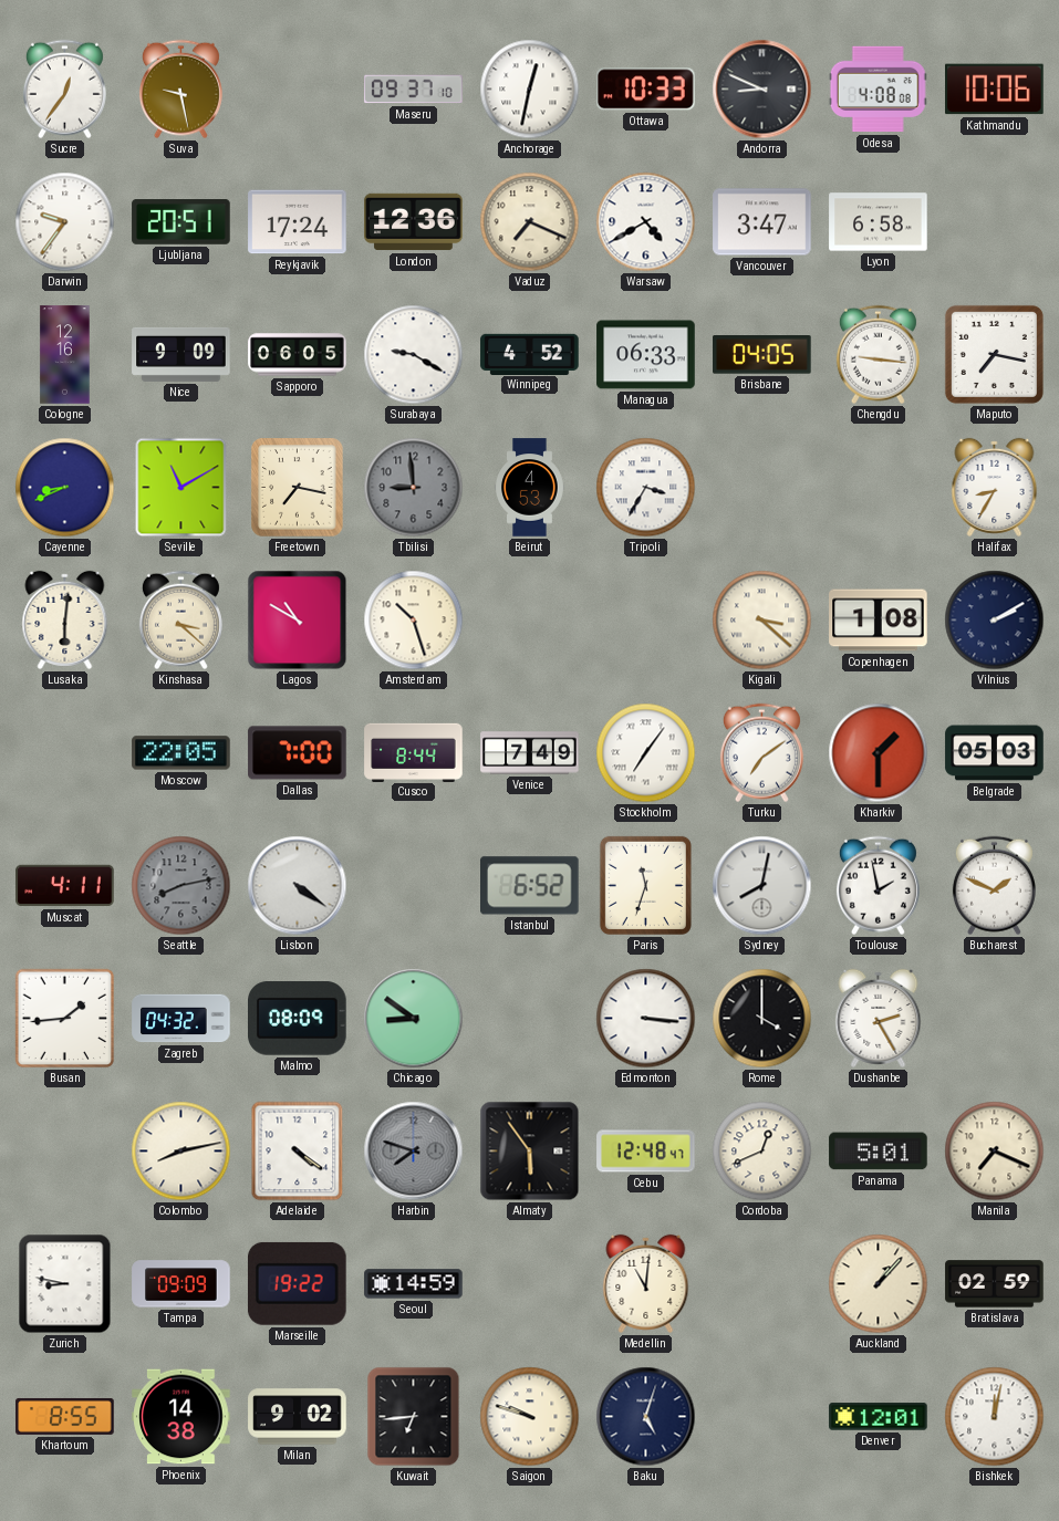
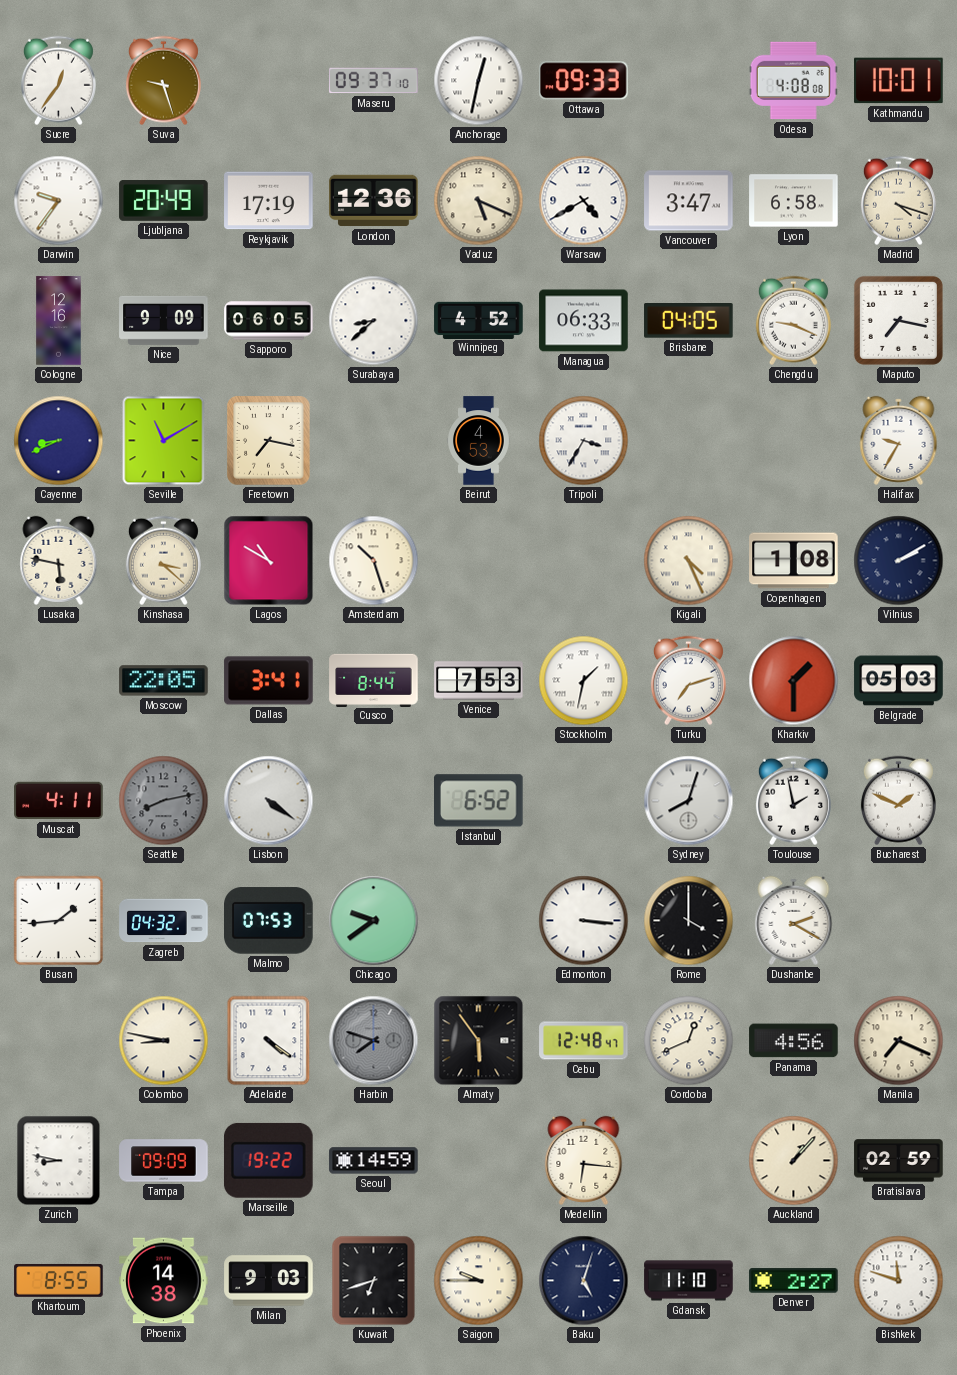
Suva: 9:28 -> 9:27
Ottawa: 10:33 -> 09:33
Andorra: 8:49 -> none
Kathmandu: 10:06 -> 10:01
Ljubljana: 20:51 -> 20:49
Reykjavik: 17:24 -> 17:19
Vaduz: 7:19 -> 5:19
Madrid: none -> 4:18
Surabaya: 9:20 -> 8:38
Chengdu: 9:16 -> 9:19
Tbilisi: 8:59 -> none
Halifax: 8:35 -> 9:35
Lusaka: 6:01 -> 5:47
Kigali: 3:22 -> 4:26
Dallas: 7:00 -> 3:41
Venice: 7:49 -> 7:53
Stockholm: 7:06 -> 1:32
Turku: 7:09 -> 7:12
Paris: 11:33 -> none
Sydney: 8:02 -> 8:03
Malmo: 08:09 -> 07:53
Chicago: 8:51 -> 9:39
Dushanbe: 2:25 -> 2:20
Colombo: 8:13 -> 8:47
Panama: 5:01 -> 4:56
Medellin: 11:01 -> 6:16
Milan: 9:02 -> 9:03
Kuwait: 6:44 -> 6:42
Saigon: 9:48 -> 9:45
Gdansk: none -> 11:10
Denver: 12:01 -> 2:27
Bishkek: 12:02 -> 11:48
